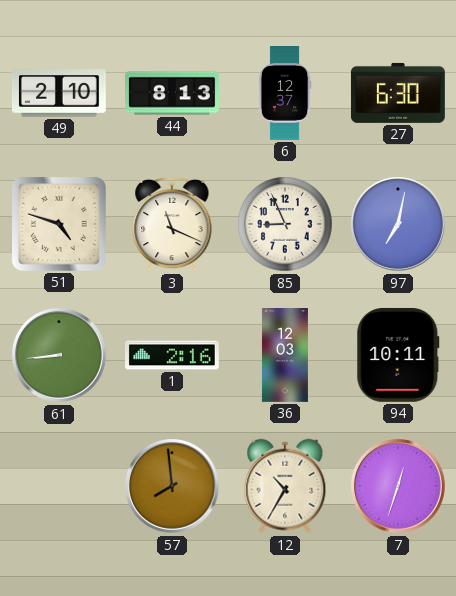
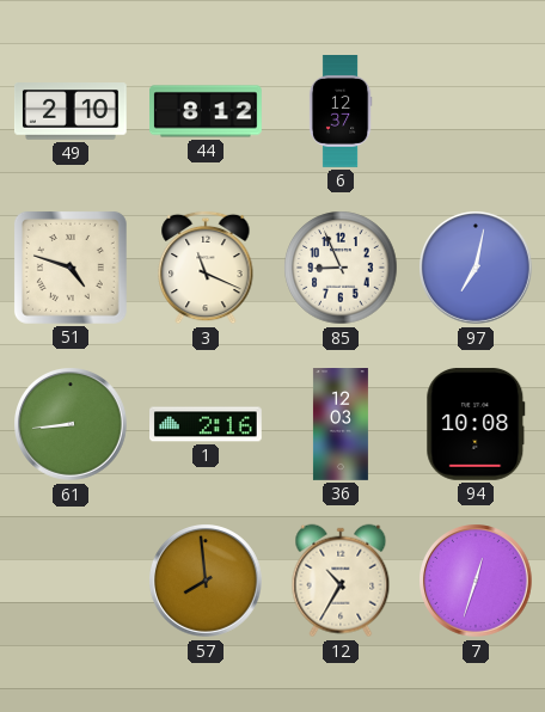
44: 8:13 -> 8:12
27: 6:30 -> none
94: 10:11 -> 10:08
